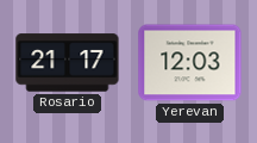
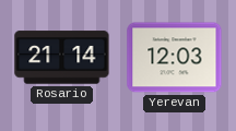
Rosario: 21:17 -> 21:14
